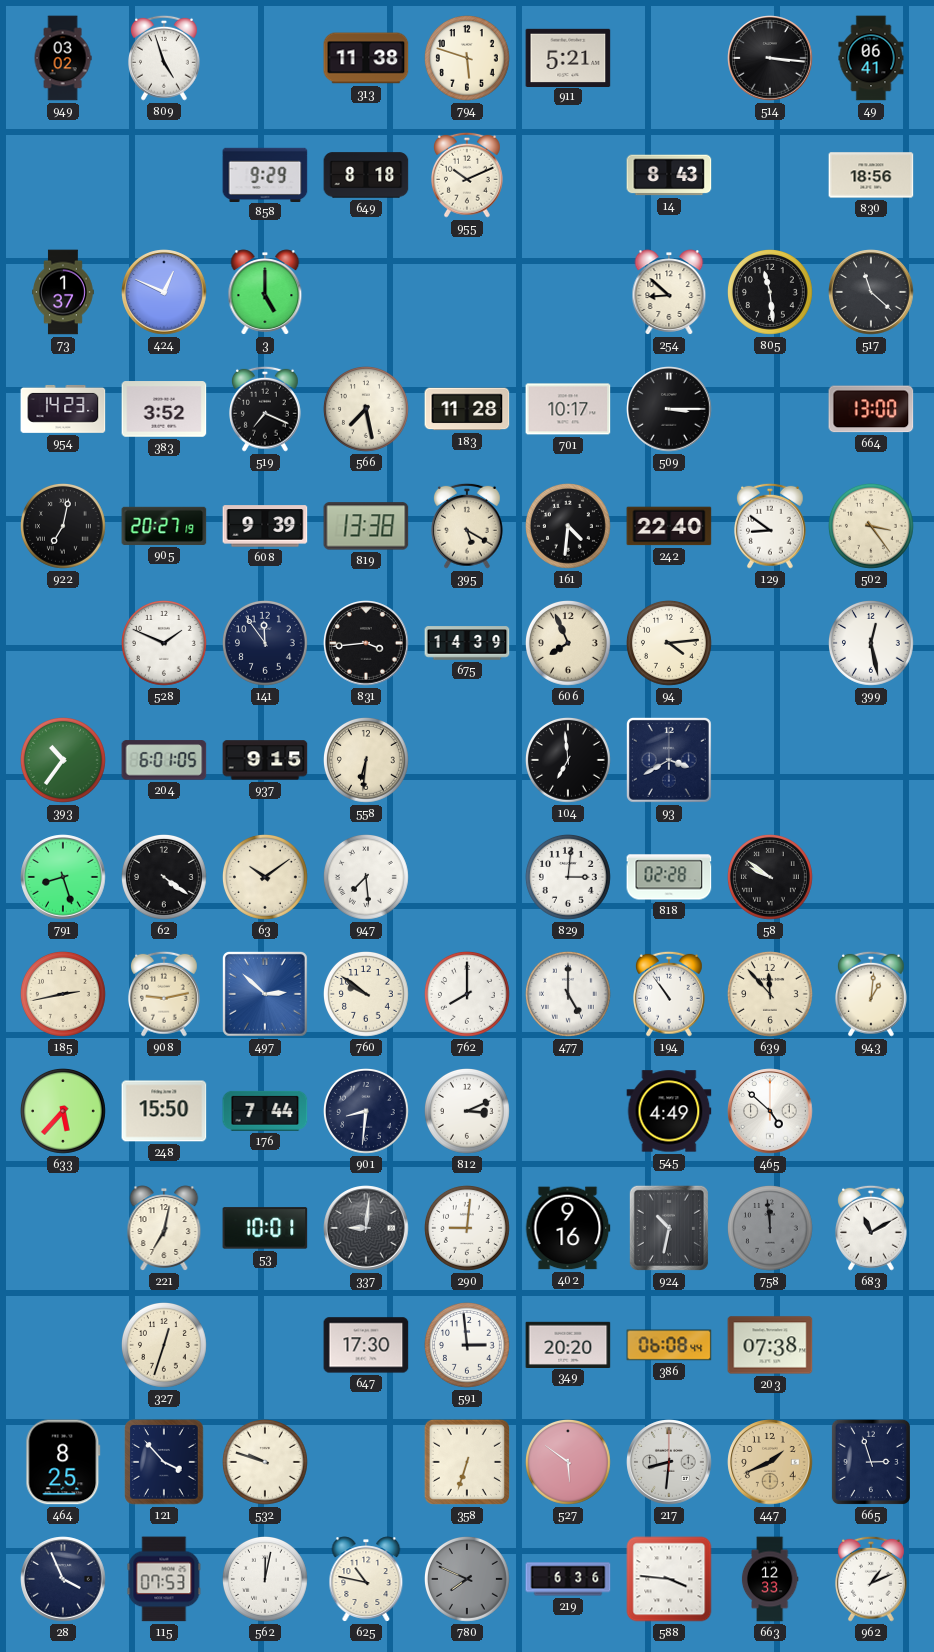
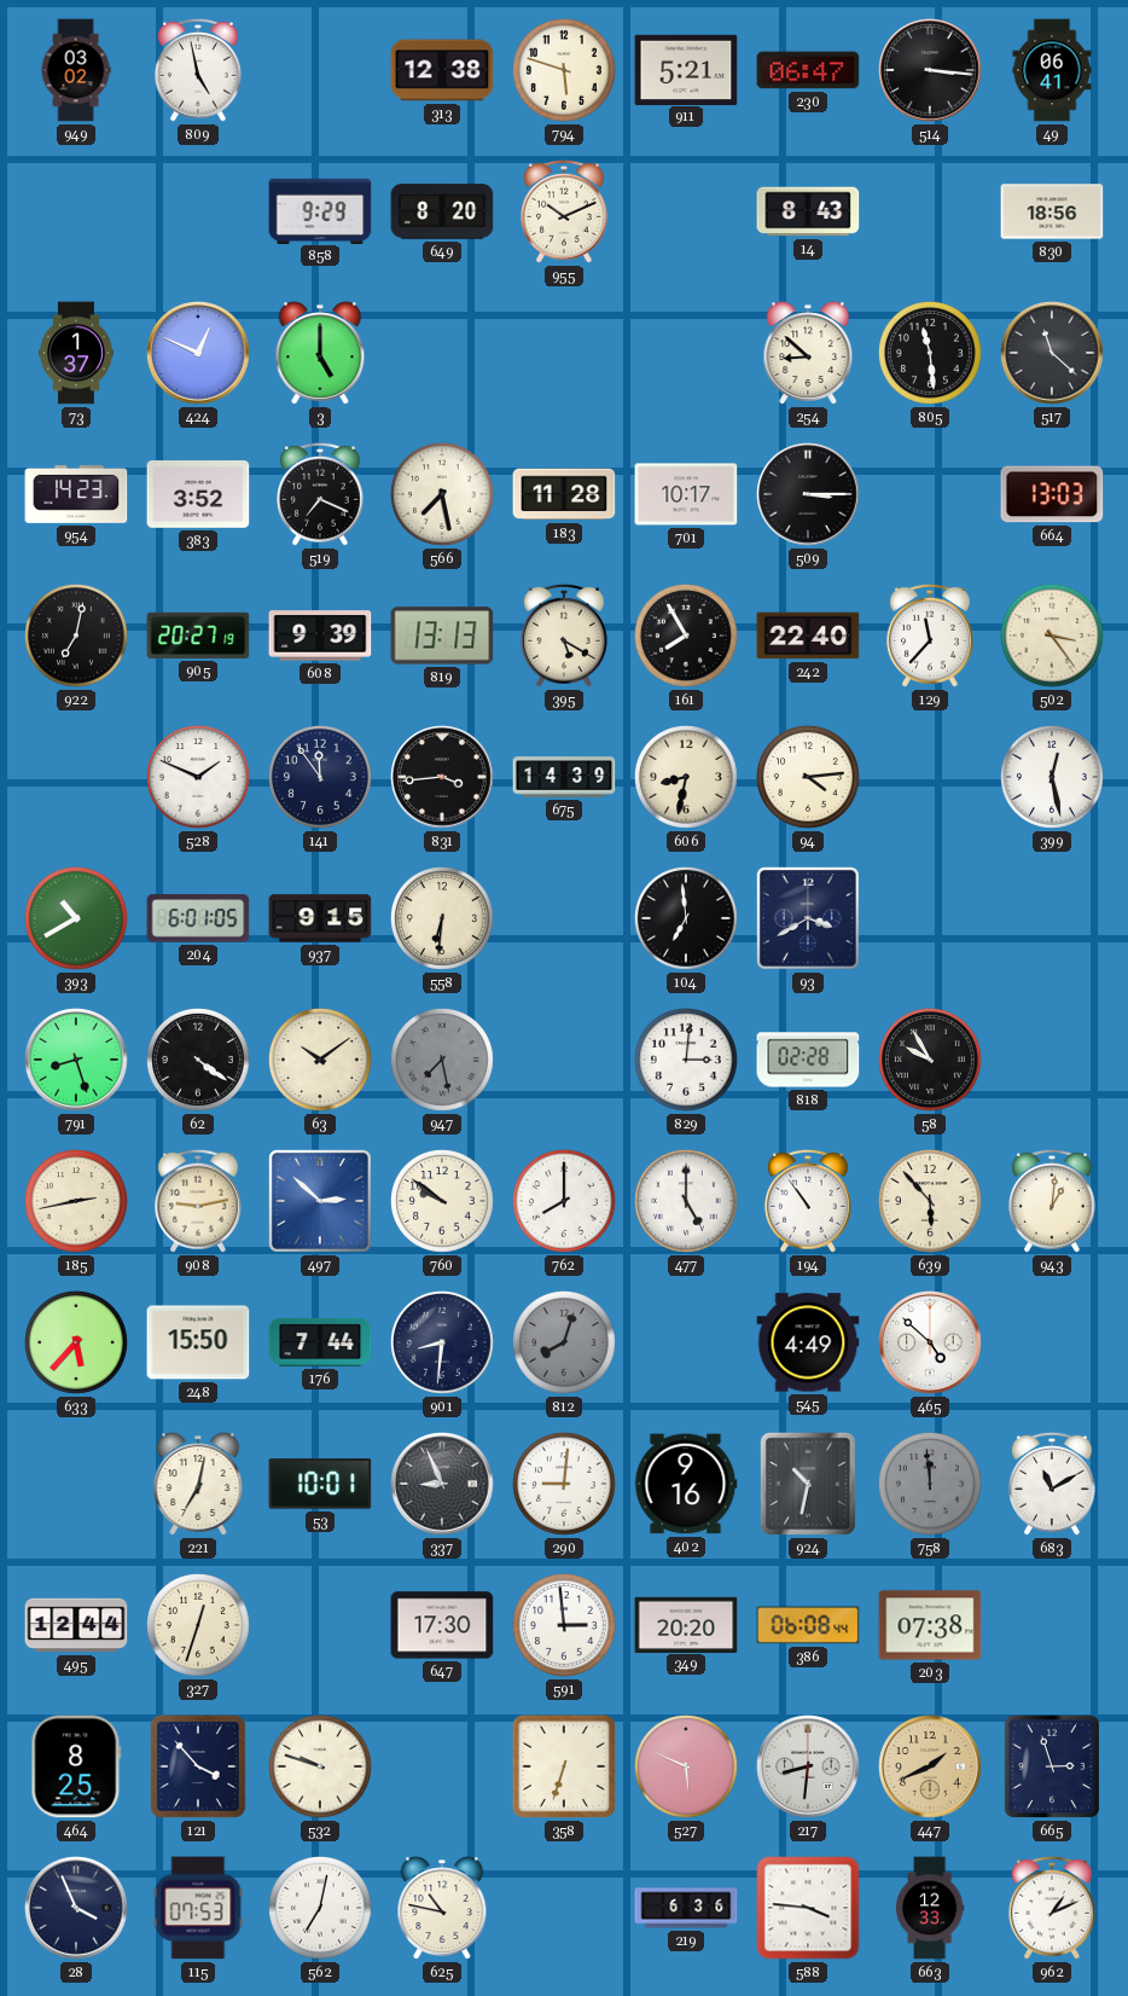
809: 4:57 -> 4:58
313: 11:38 -> 12:38
230: none -> 06:47
649: 8:18 -> 8:20
664: 13:00 -> 13:03
819: 13:38 -> 13:13
161: 4:31 -> 7:55
129: 8:51 -> 11:37
606: 7:56 -> 8:32
393: 10:36 -> 10:40
947: 7:29 -> 7:28
947 dial: white -> grey
58: 9:51 -> 9:55
639: 11:53 -> 5:53
812: 3:11 -> 8:03
812 dial: white -> grey
337: 9:01 -> 8:56
495: none -> 12:44
527: 5:51 -> 5:49
562: 12:02 -> 7:02
780: 7:49 -> none
